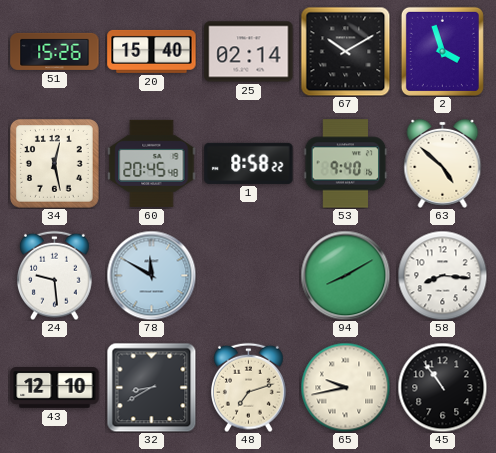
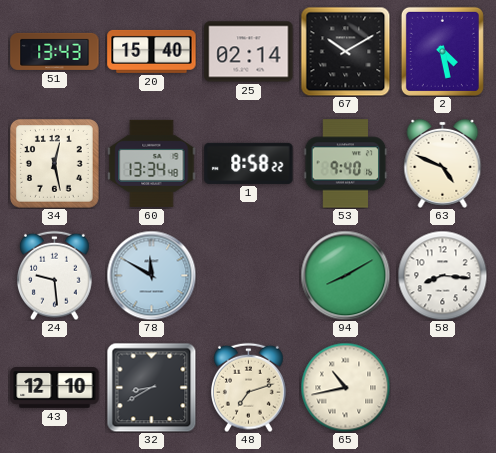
51: 15:26 -> 13:43
2: 3:57 -> 4:28
60: 20:45 -> 13:34
63: 4:52 -> 4:49
65: 9:43 -> 10:43
45: 10:54 -> none
